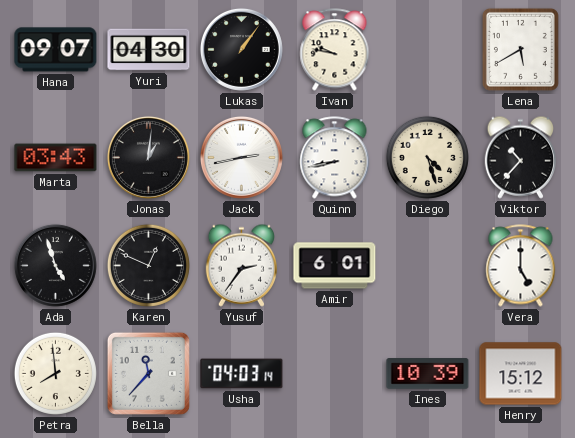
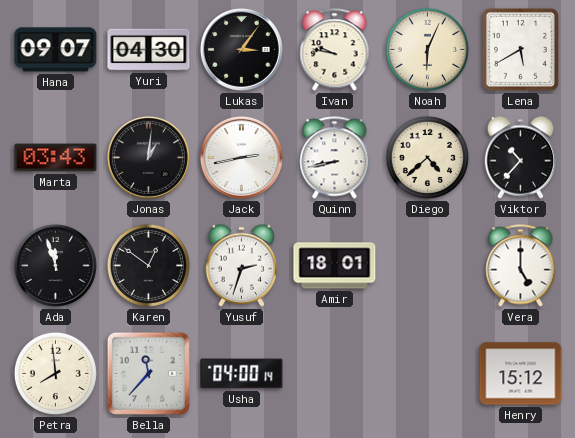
Lukas: 1:06 -> 3:06
Noah: none -> 6:04
Diego: 4:27 -> 4:38
Ada: 4:57 -> 11:57
Karen: 12:49 -> 12:51
Yusuf: 2:36 -> 2:33
Amir: 6:01 -> 18:01
Usha: 04:03 -> 04:00
Ines: 10:39 -> none
